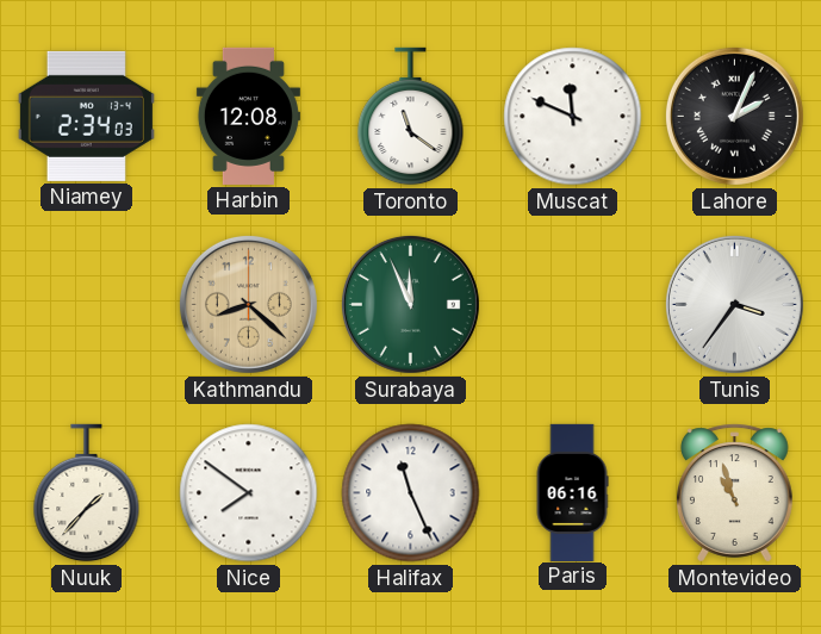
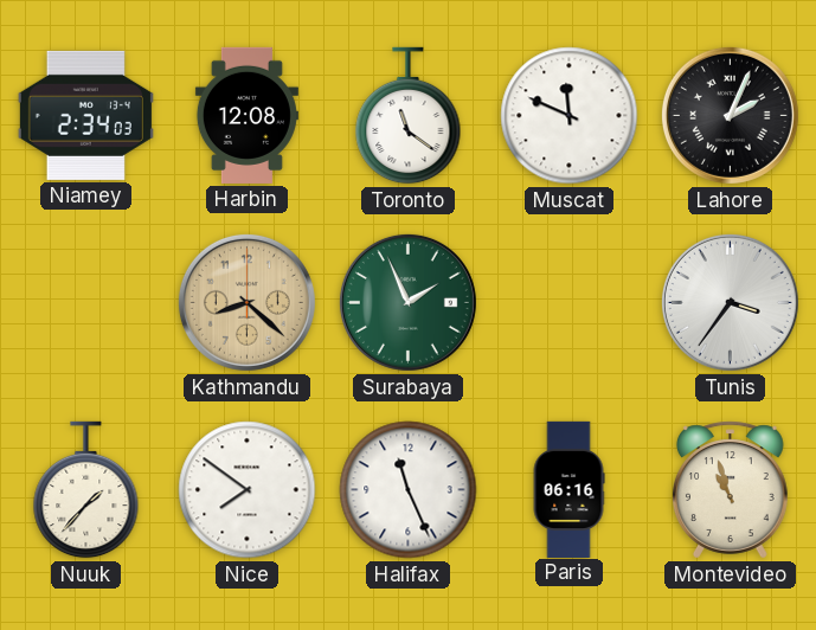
Surabaya: 11:56 -> 1:56
